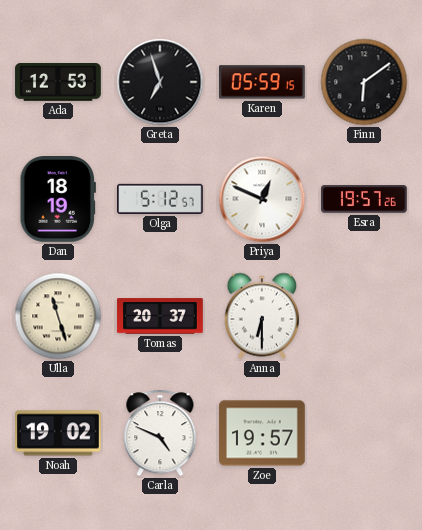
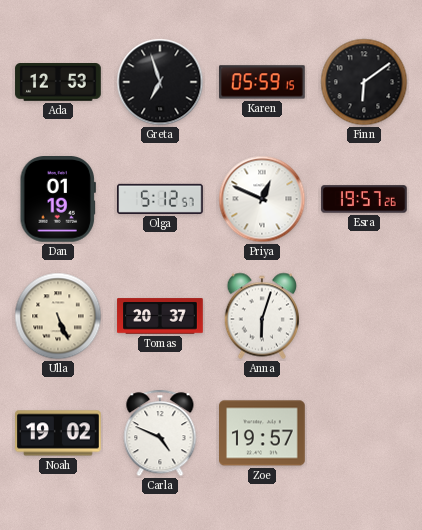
Dan: 18:19 -> 01:19
Ulla: 11:27 -> 5:26
Anna: 6:30 -> 6:03
